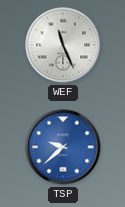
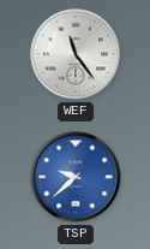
WEF: 11:26 -> 11:24
